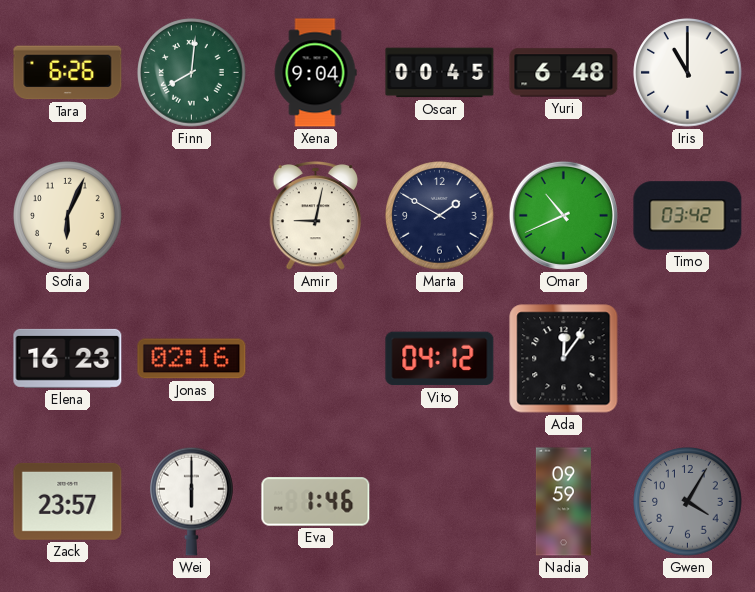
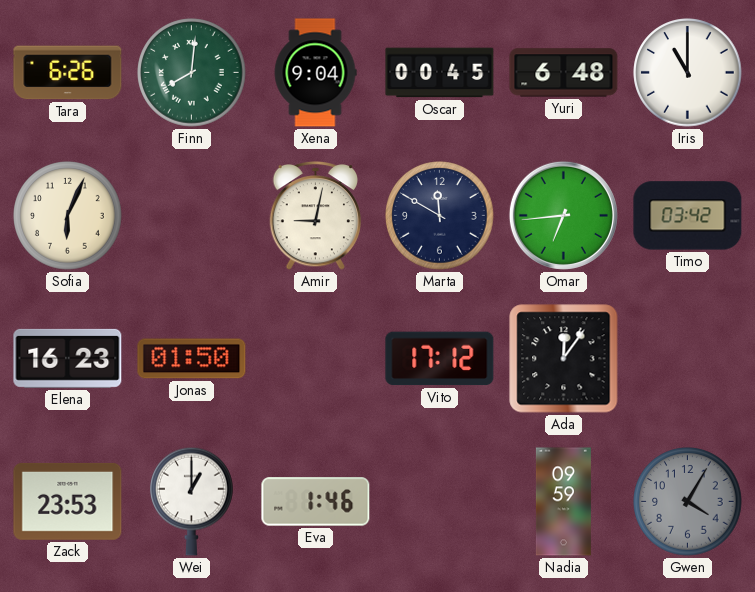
Marta: 1:50 -> 11:50
Omar: 10:41 -> 6:44
Jonas: 02:16 -> 01:50
Vito: 04:12 -> 17:12
Zack: 23:57 -> 23:53
Wei: 6:00 -> 1:00
